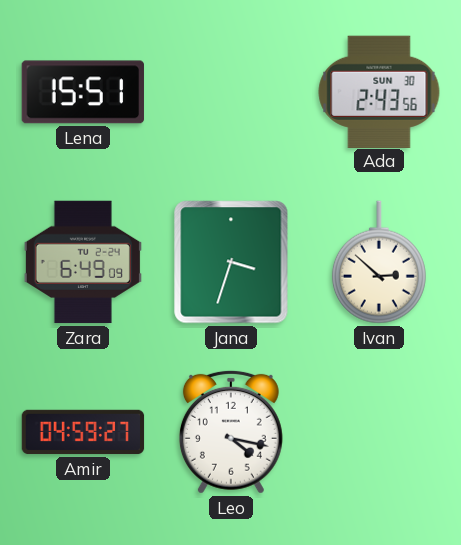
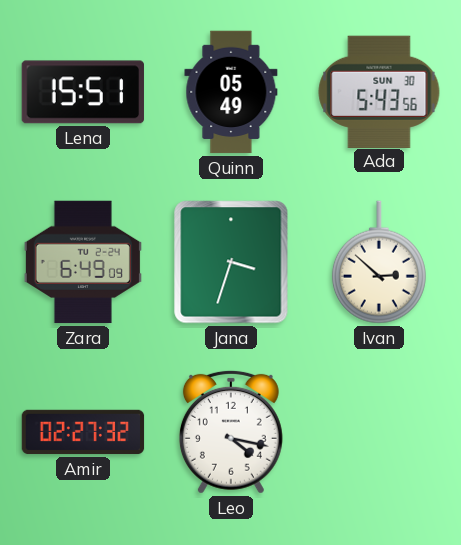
Quinn: none -> 05:49
Ada: 2:43 -> 5:43
Amir: 04:59 -> 02:27
